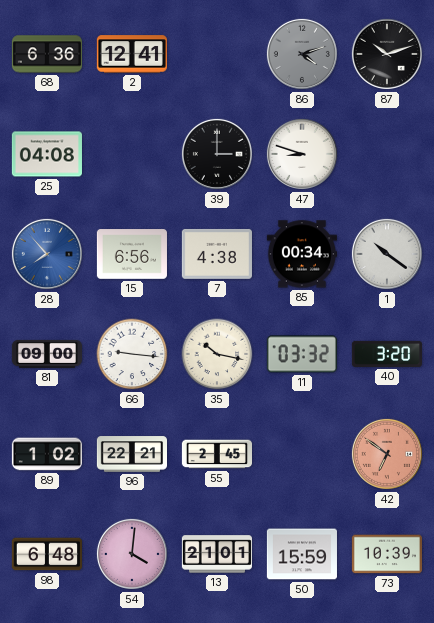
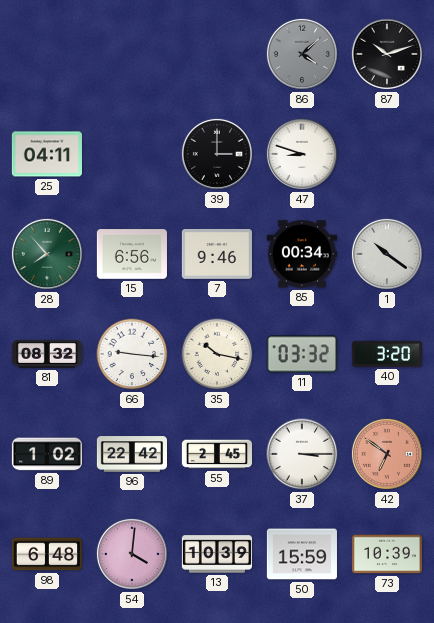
68: 6:36 -> none
2: 12:41 -> none
86: 4:12 -> 4:08
25: 04:08 -> 04:11
28 dial: blue -> green
7: 4:38 -> 9:46
81: 09:00 -> 08:32
96: 22:21 -> 22:42
37: none -> 3:15
13: 21:01 -> 10:39
